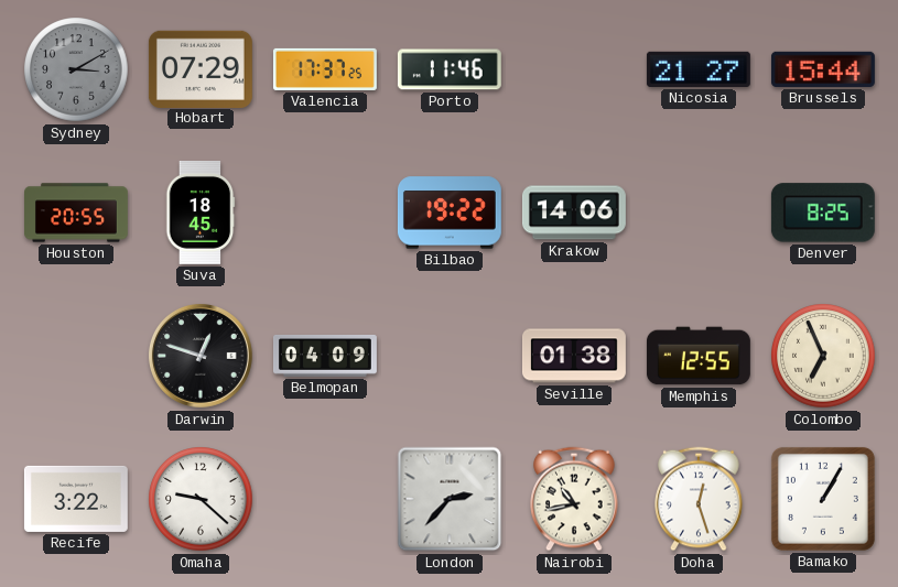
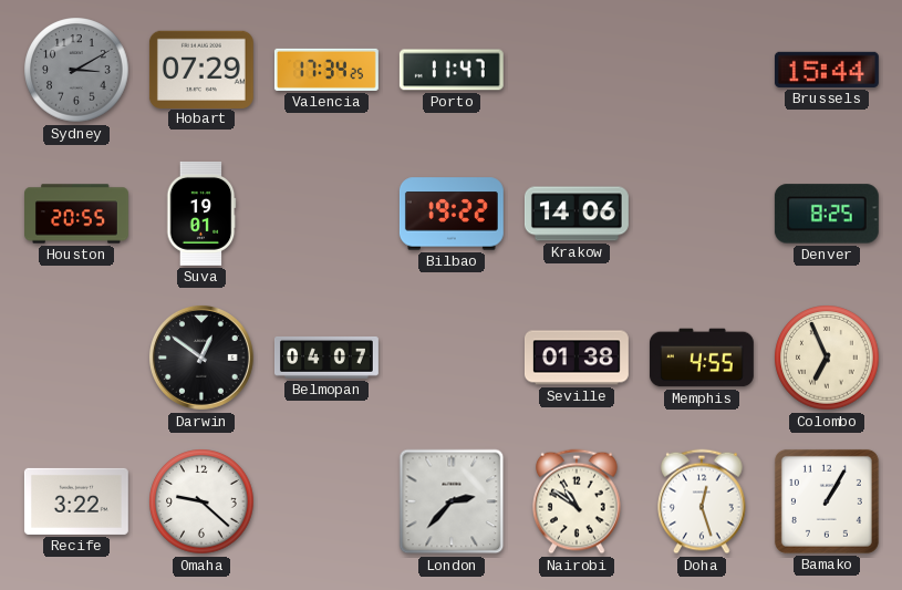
Valencia: 17:37 -> 17:34
Porto: 11:46 -> 11:47
Nicosia: 21:27 -> none
Suva: 18:45 -> 19:01
Darwin: 12:48 -> 12:51
Belmopan: 04:09 -> 04:07
Memphis: 12:55 -> 4:55
Nairobi: 10:43 -> 10:51
